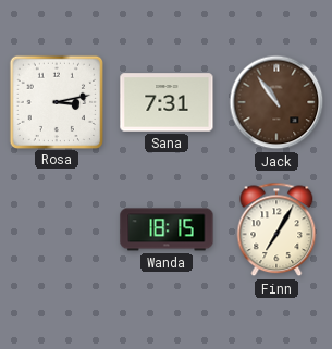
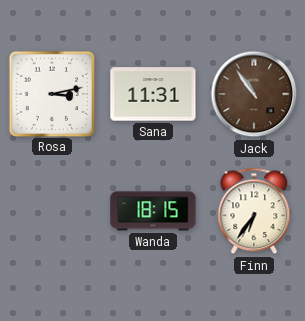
Sana: 7:31 -> 11:31
Finn: 7:05 -> 6:36
